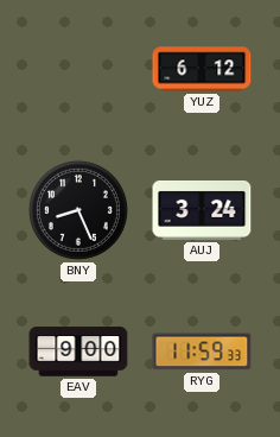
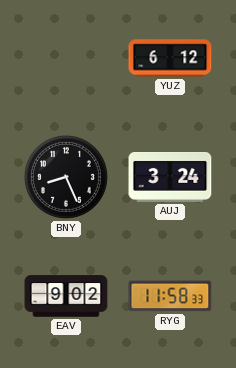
EAV: 9:00 -> 9:02
RYG: 11:59 -> 11:58
